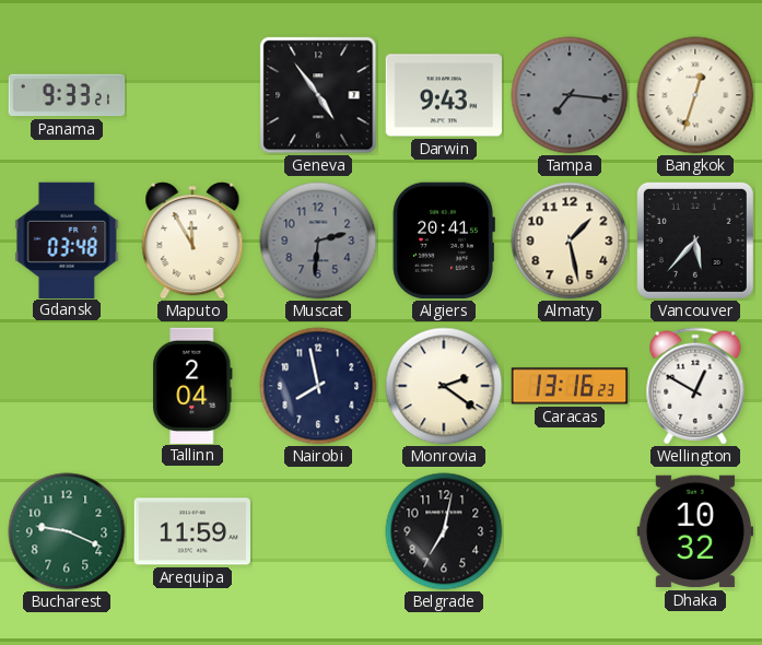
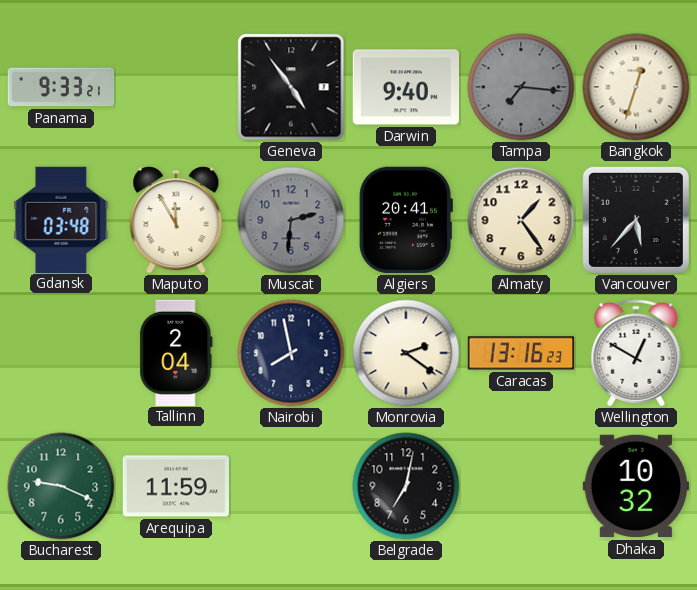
Darwin: 9:43 -> 9:40
Almaty: 1:28 -> 1:24
